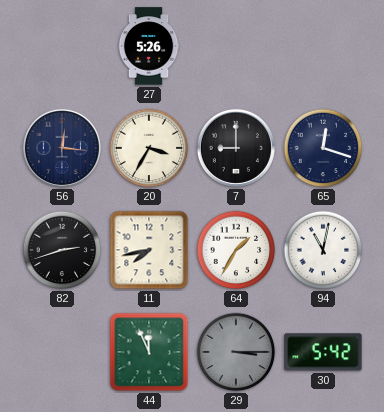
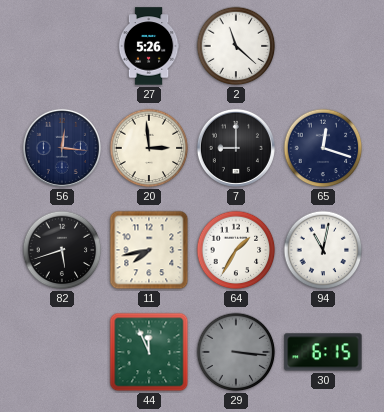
2: none -> 11:22
20: 3:35 -> 2:59
82: 2:42 -> 5:42
29: 3:15 -> 3:16
30: 5:42 -> 6:15
